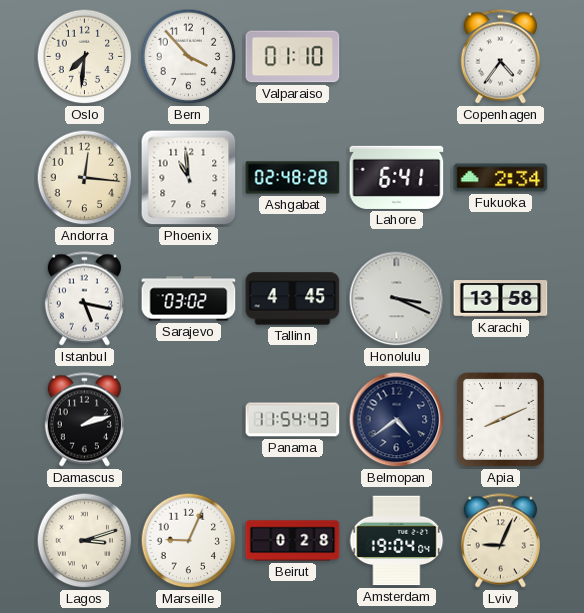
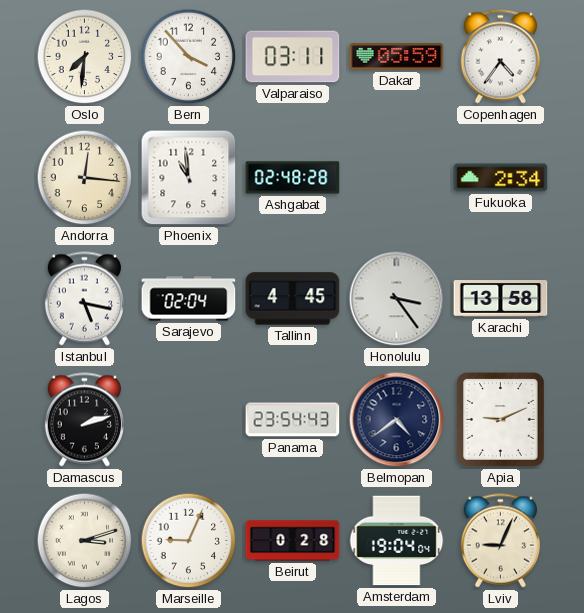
Valparaiso: 01:10 -> 03:11
Dakar: none -> 05:59
Lahore: 6:41 -> none
Sarajevo: 03:02 -> 02:04
Honolulu: 3:19 -> 3:24
Panama: 11:54 -> 23:54
Apia: 8:11 -> 9:11
